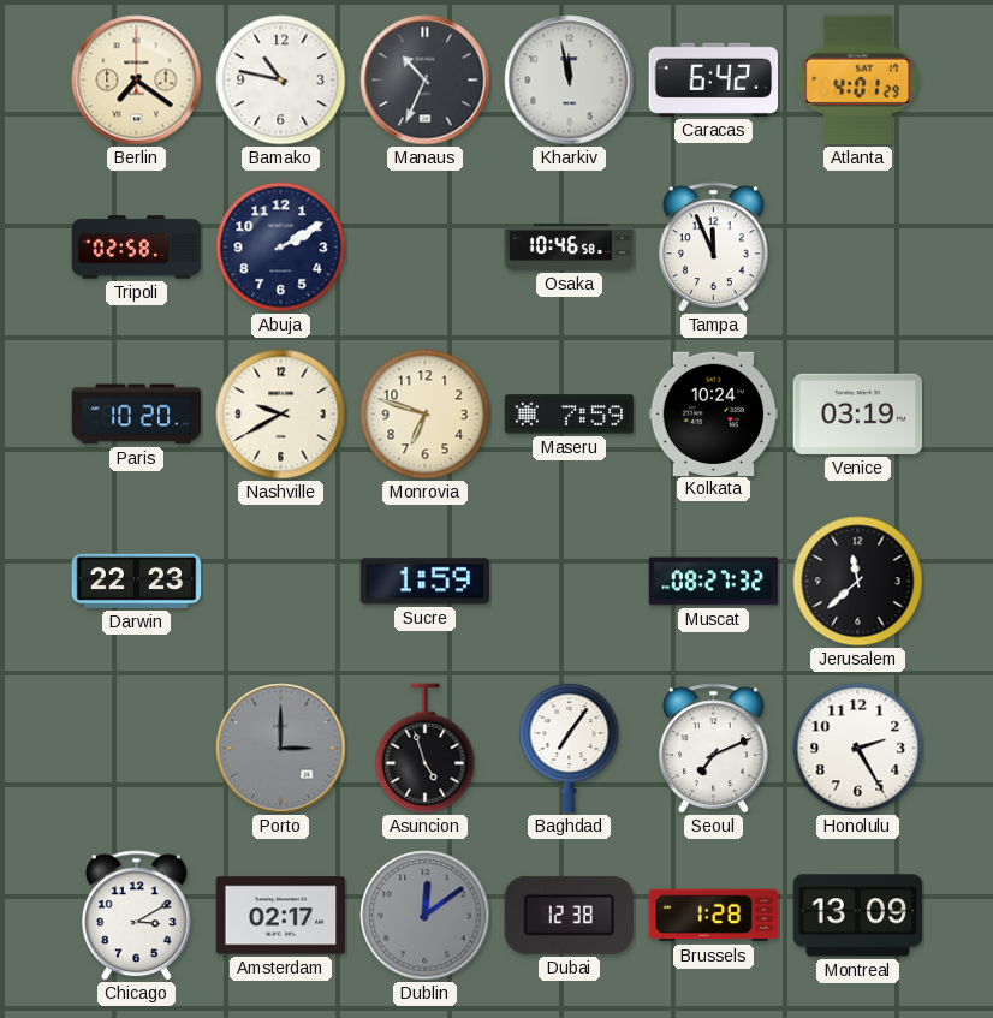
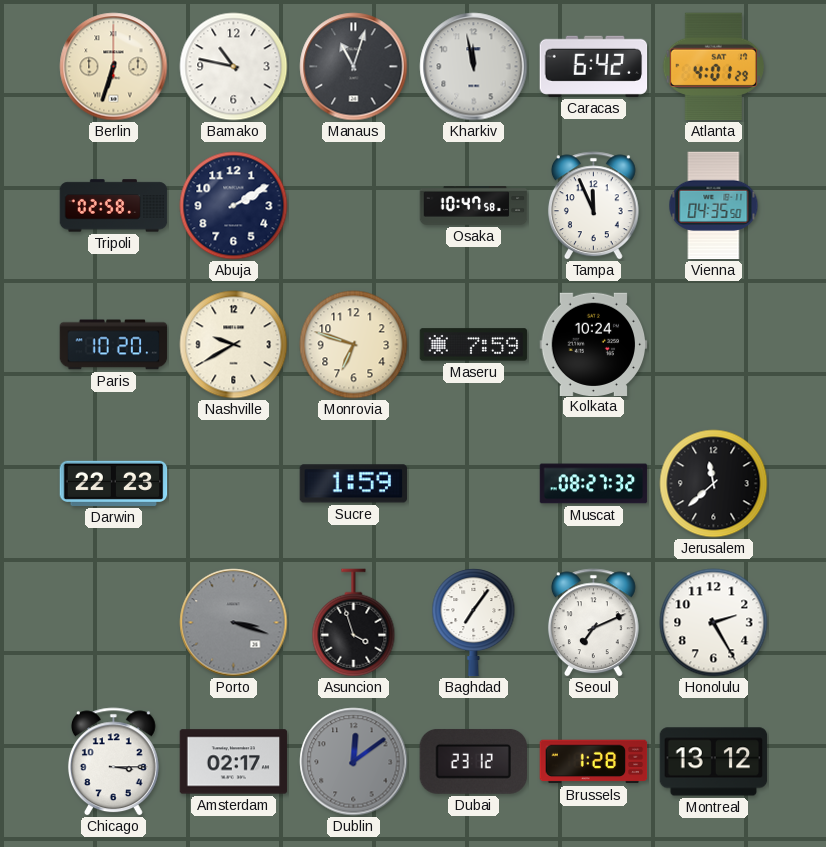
Berlin: 7:21 -> 6:33
Manaus: 10:34 -> 11:03
Osaka: 10:46 -> 10:47
Vienna: none -> 04:35
Venice: 03:19 -> none
Porto: 3:00 -> 3:18
Asuncion: 4:57 -> 3:57
Chicago: 3:10 -> 3:15
Dubai: 12:38 -> 23:12
Montreal: 13:09 -> 13:12
